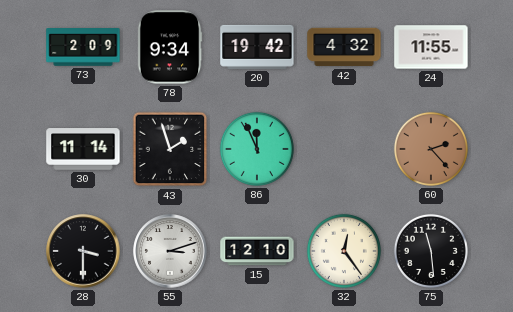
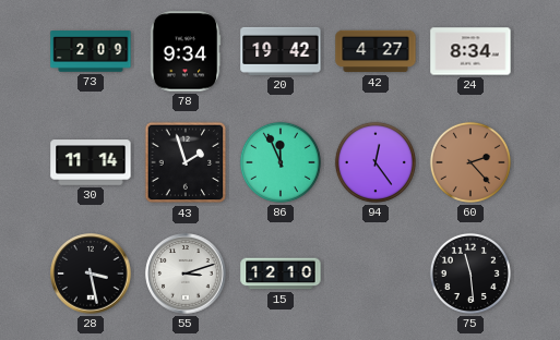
42: 4:32 -> 4:27
24: 11:55 -> 8:34
94: none -> 12:24
28: 3:30 -> 3:28
32: 12:24 -> none
